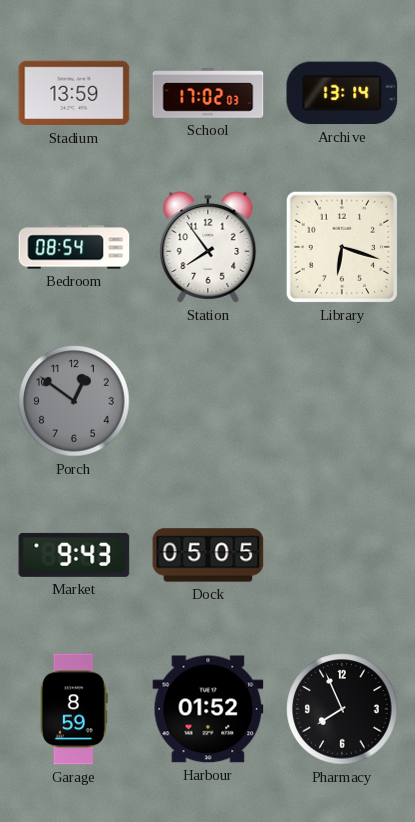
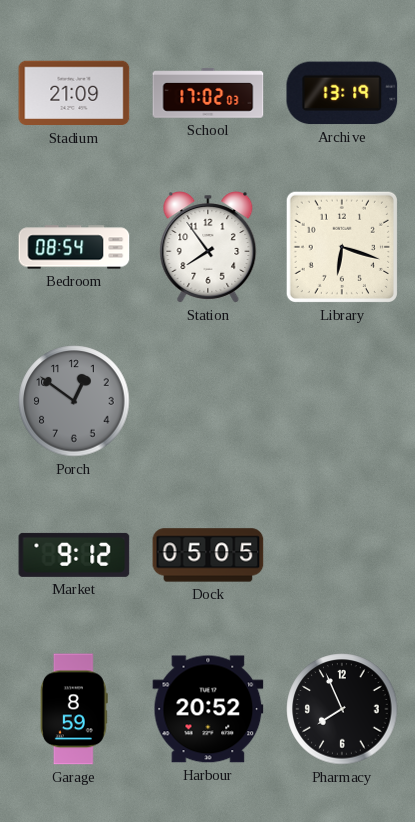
Stadium: 13:59 -> 21:09
Archive: 13:14 -> 13:19
Market: 9:43 -> 9:12
Harbour: 01:52 -> 20:52
